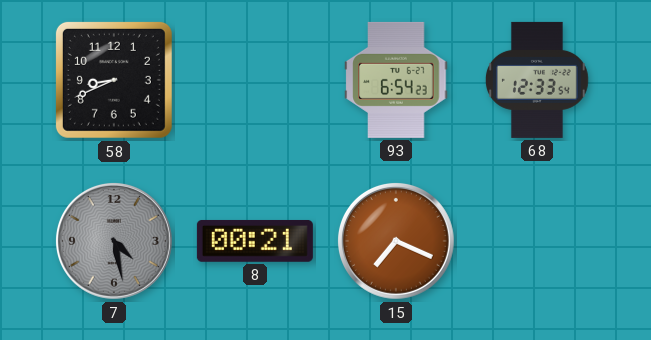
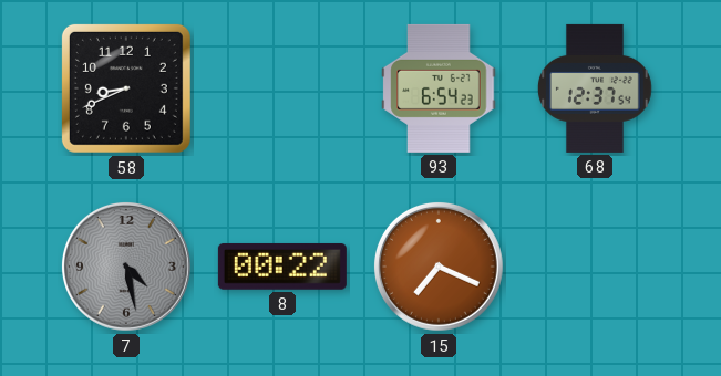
68: 12:33 -> 12:37
8: 00:21 -> 00:22
